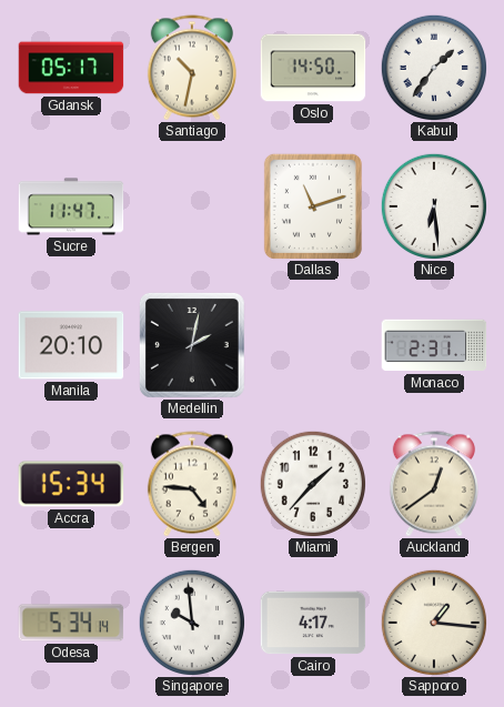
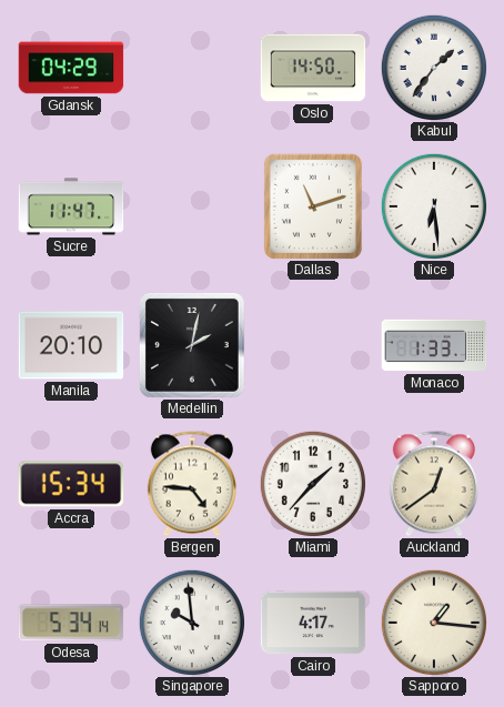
Gdansk: 05:17 -> 04:29
Santiago: 10:32 -> none
Monaco: 2:31 -> 1:33
